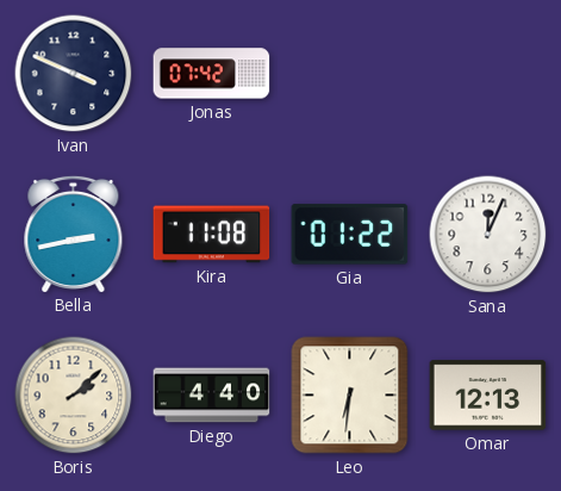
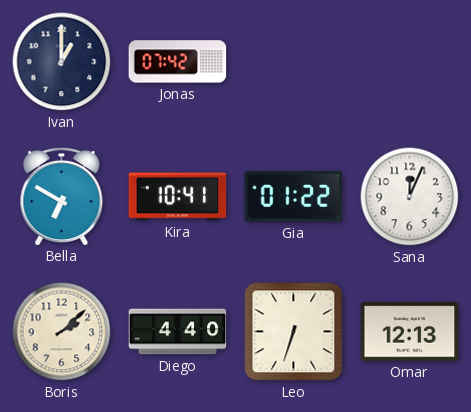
Ivan: 3:49 -> 1:00
Bella: 2:43 -> 6:50
Kira: 11:08 -> 10:41
Leo: 6:31 -> 6:33
